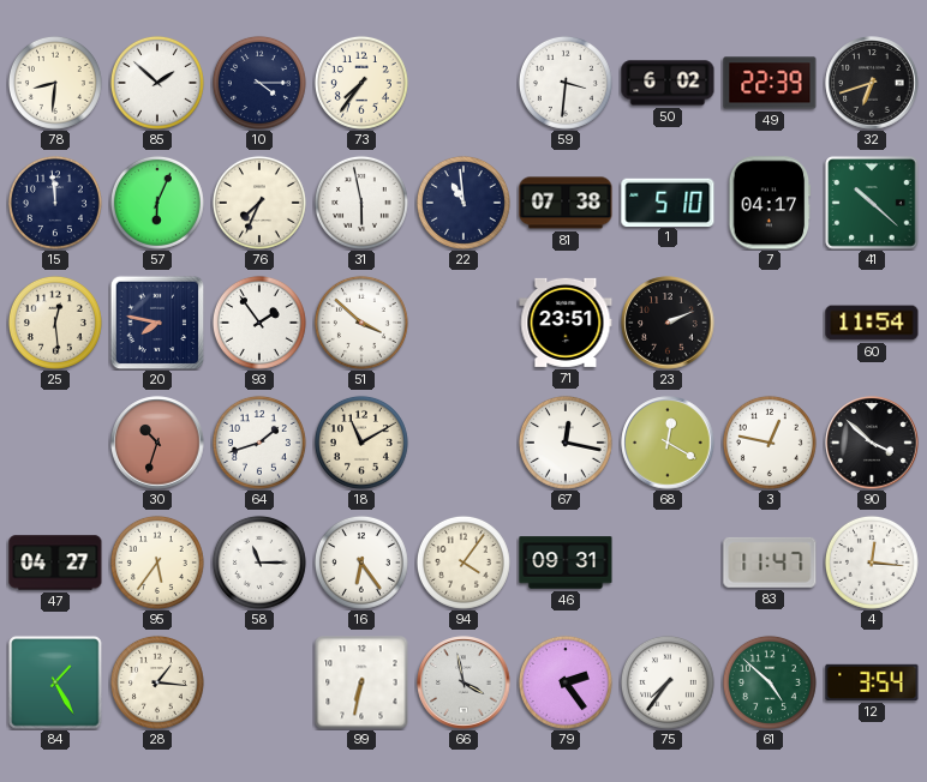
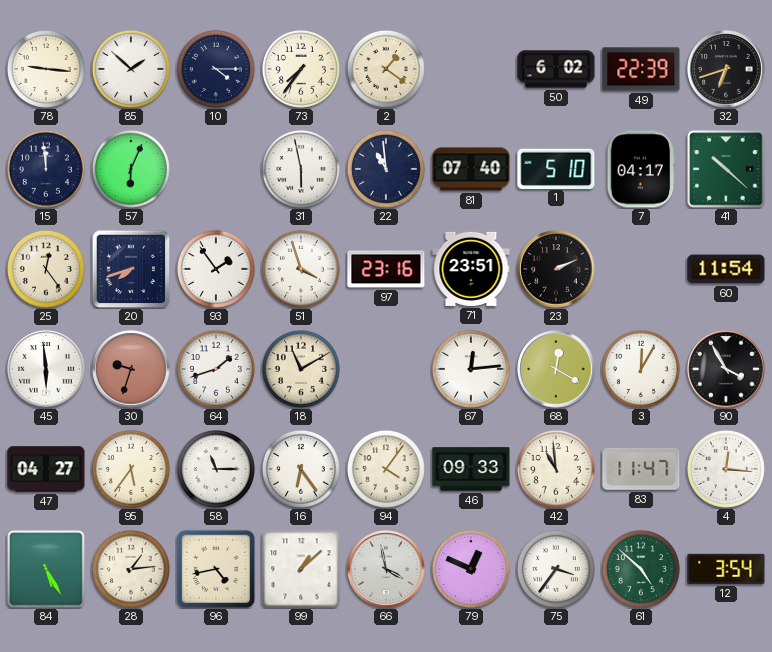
78: 8:31 -> 9:16
2: none -> 1:21
59: 3:31 -> none
76: 7:34 -> none
81: 07:38 -> 07:40
25: 12:29 -> 12:24
20: 7:47 -> 7:42
51: 3:52 -> 3:57
97: none -> 23:16
45: none -> 5:59
30: 10:33 -> 9:33
67: 12:17 -> 12:14
3: 12:47 -> 12:05
90: 3:52 -> 3:55
46: 09:31 -> 09:33
42: none -> 10:59
84: 1:25 -> 5:25
28: 1:16 -> 1:14
96: none -> 4:43
99: 6:32 -> 1:08
79: 2:24 -> 12:49
75: 7:36 -> 3:36
